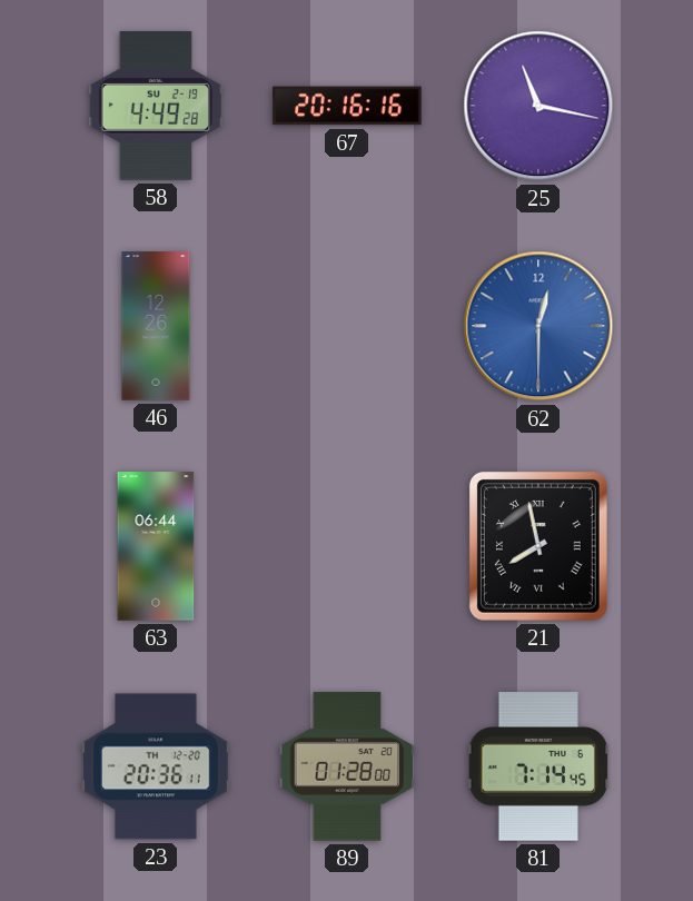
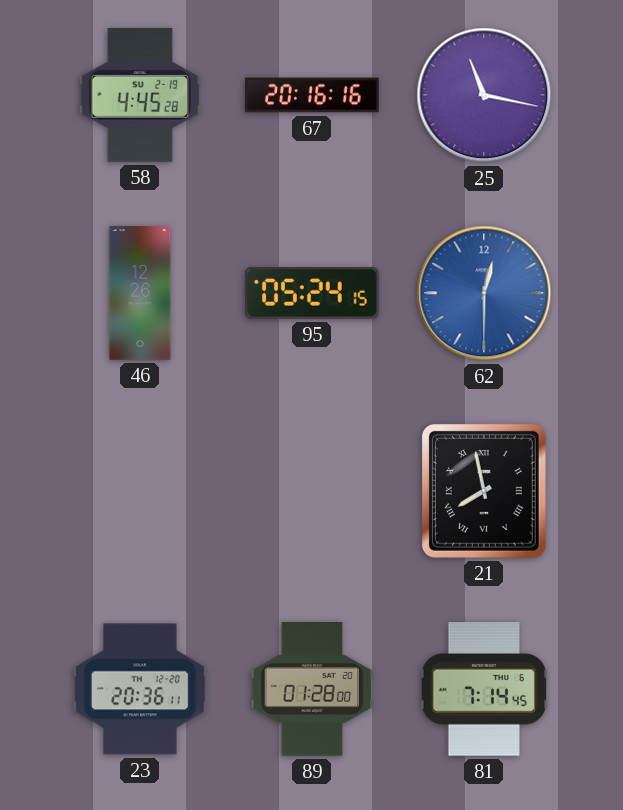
58: 4:49 -> 4:45
95: none -> 05:24
63: 06:44 -> none
